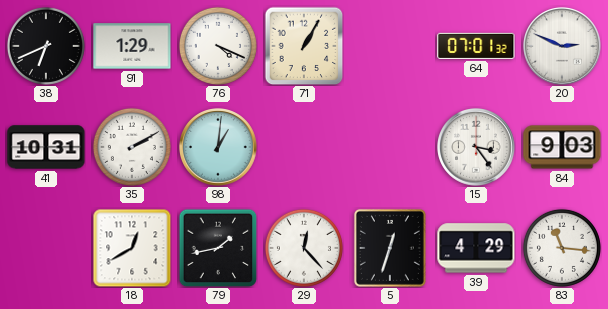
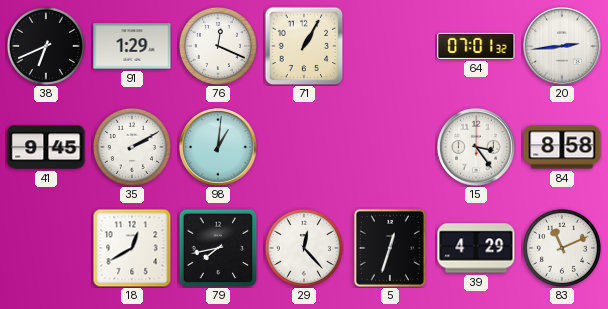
76: 4:19 -> 12:19
20: 2:49 -> 2:44
41: 10:31 -> 9:45
84: 9:03 -> 8:58
79: 1:43 -> 7:43
83: 11:16 -> 11:11
